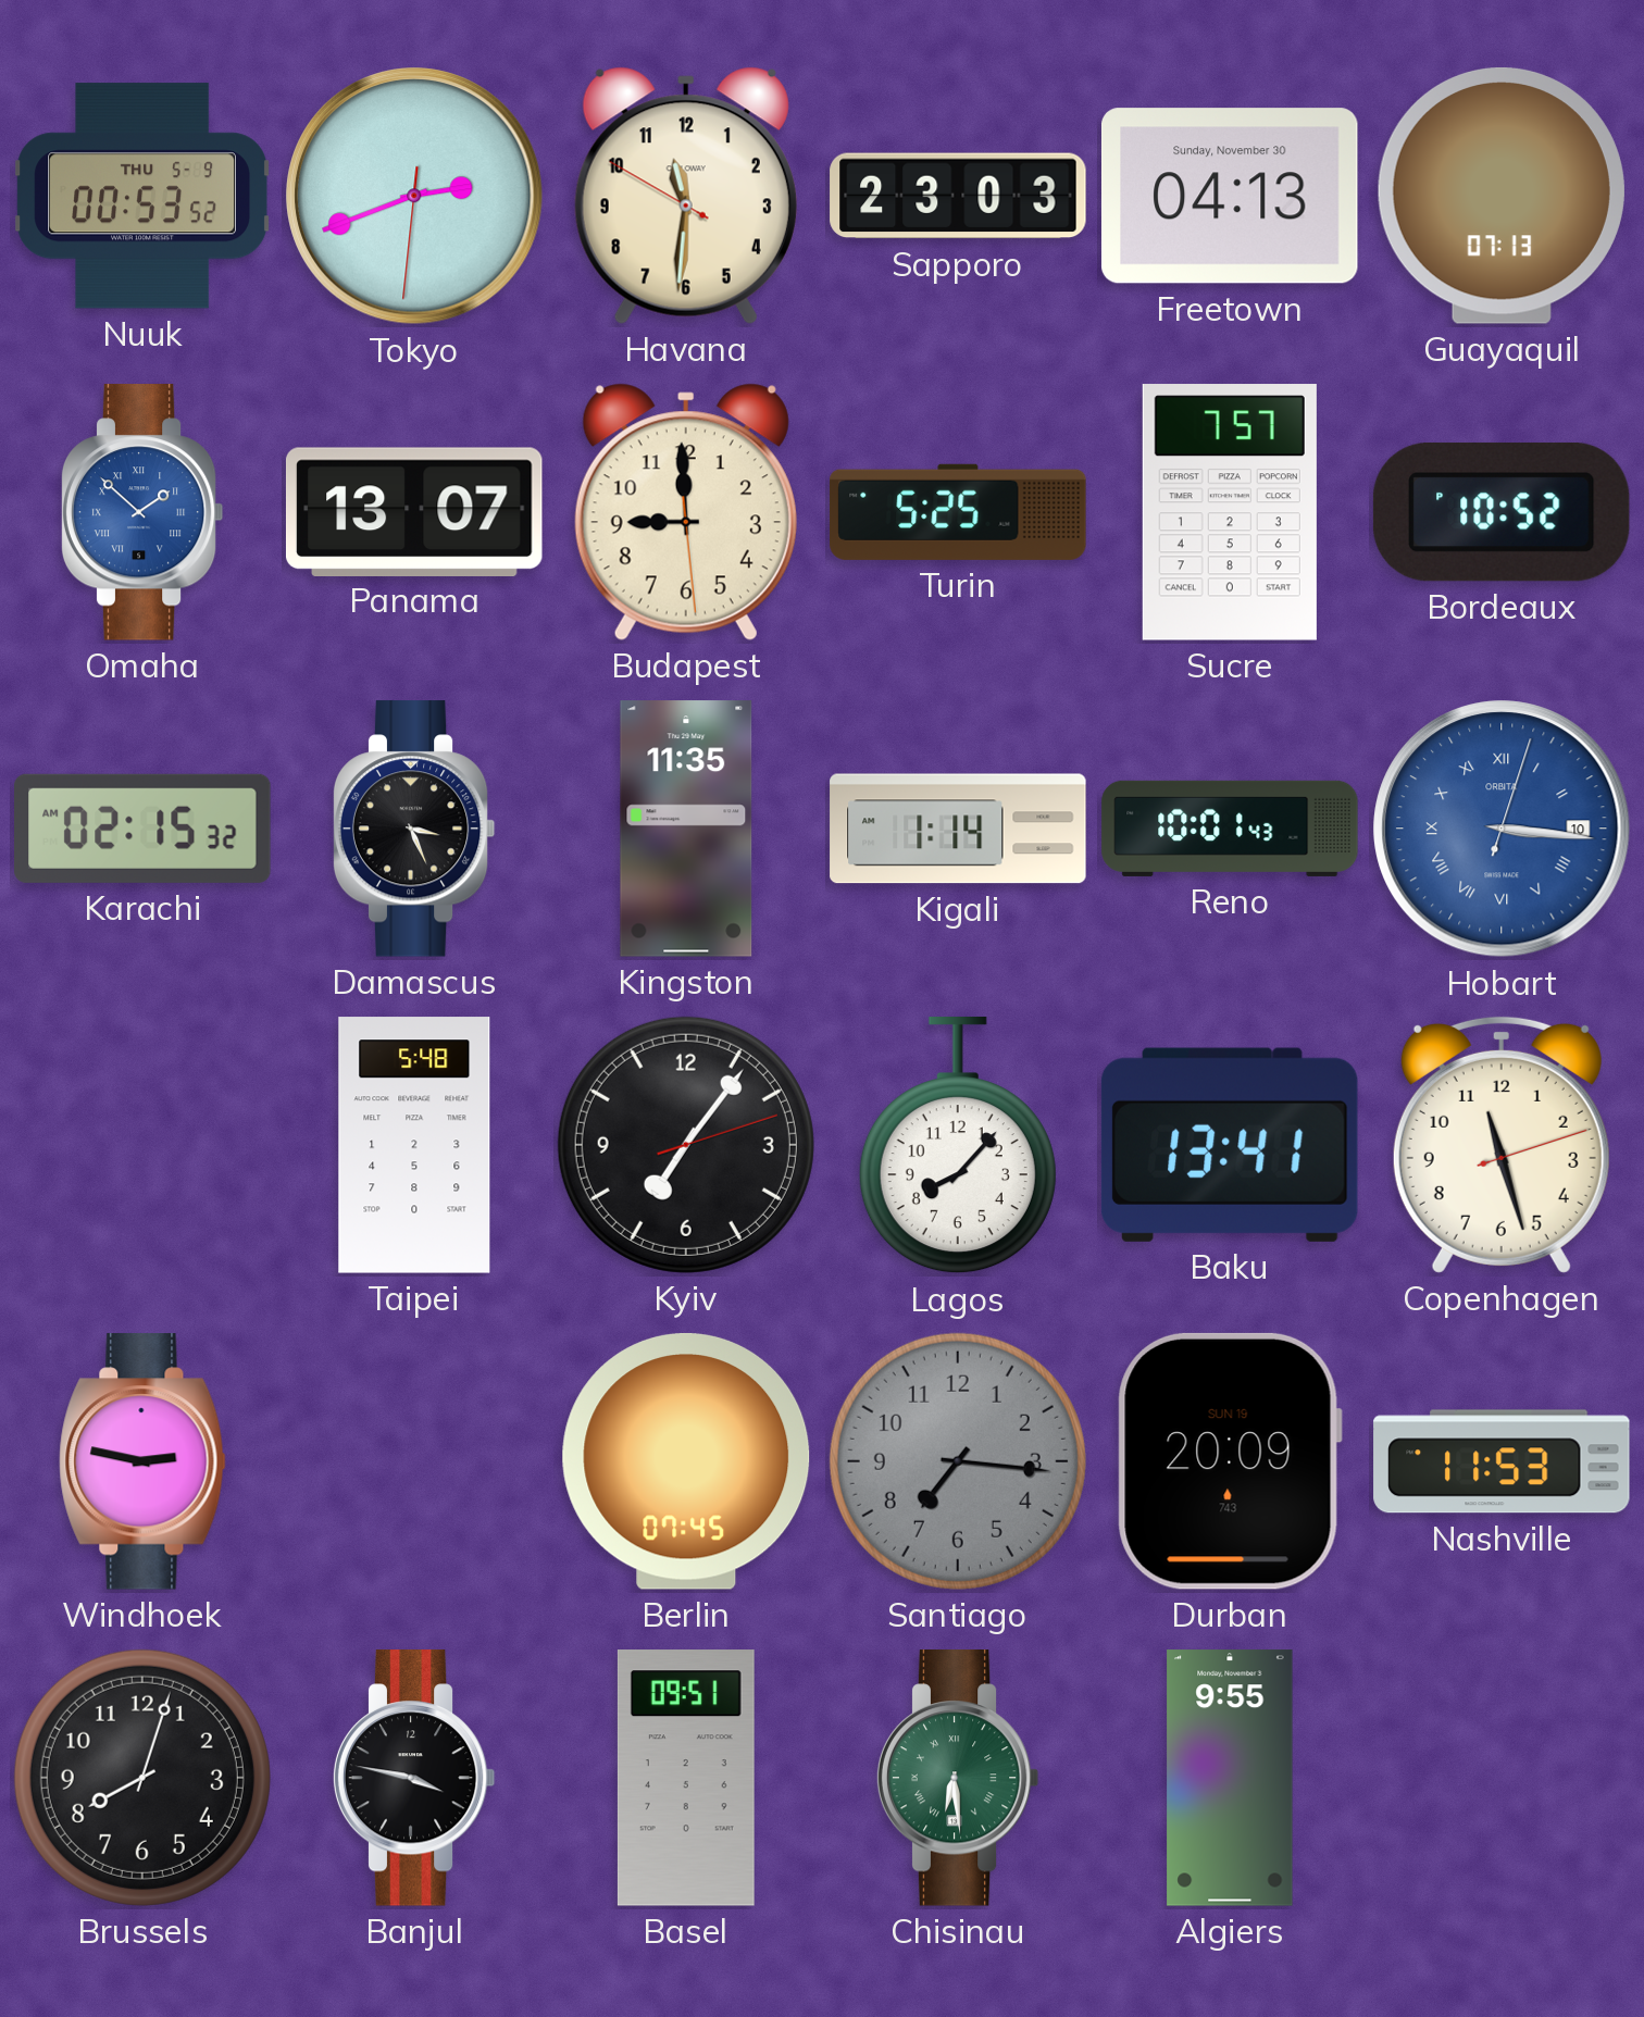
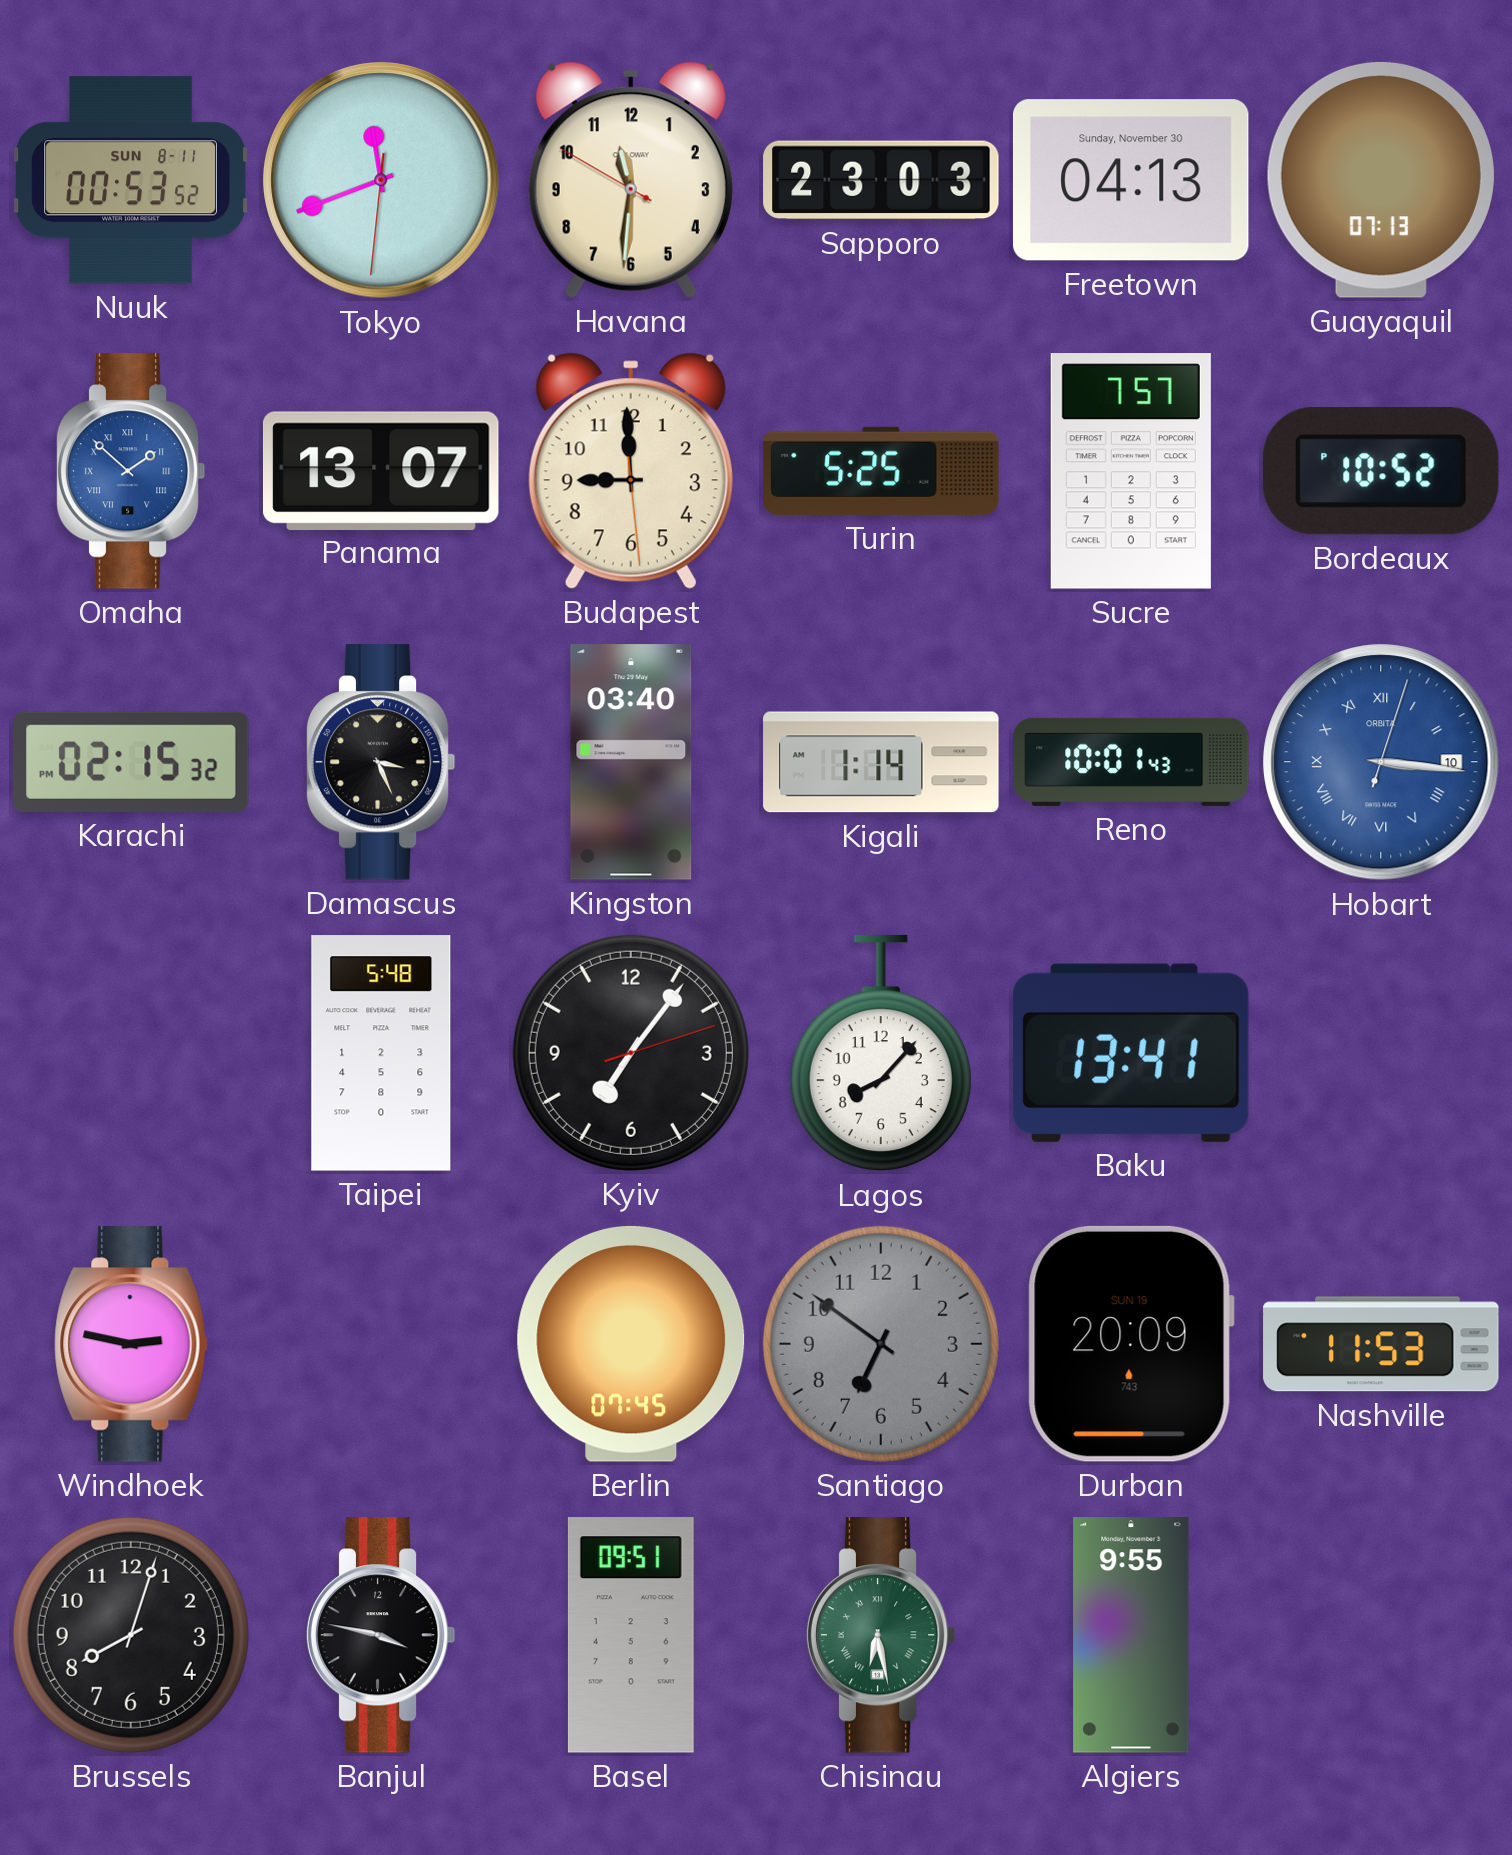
Nuuk date: THU 5-9 -> SUN 8-11
Tokyo: 2:41 -> 11:41
Karachi: 02:15:32 AM -> 02:15:32 PM
Kingston: 11:35 -> 03:40
Copenhagen: 11:27 -> none
Santiago: 7:16 -> 6:51
Chisinau: 6:29 -> 6:28
